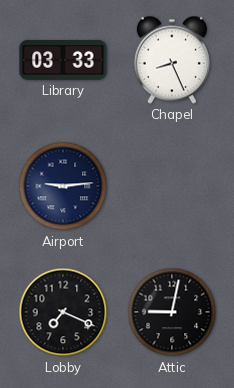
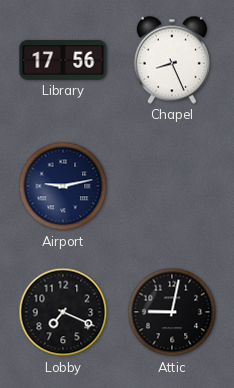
Library: 03:33 -> 17:56
Airport: 9:14 -> 9:13
